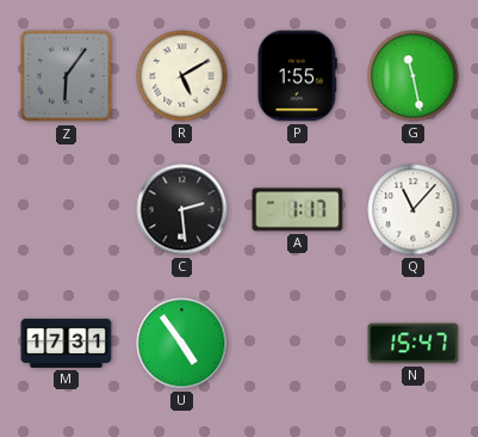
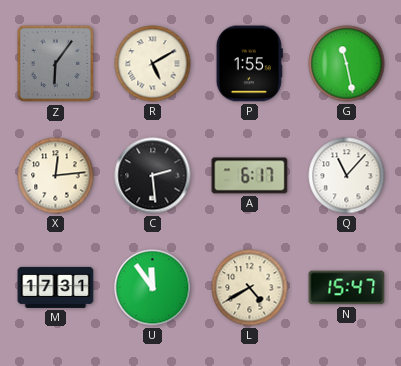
X: none -> 12:14
A: 1:17 -> 6:17
U: 4:54 -> 11:54
L: none -> 4:40
